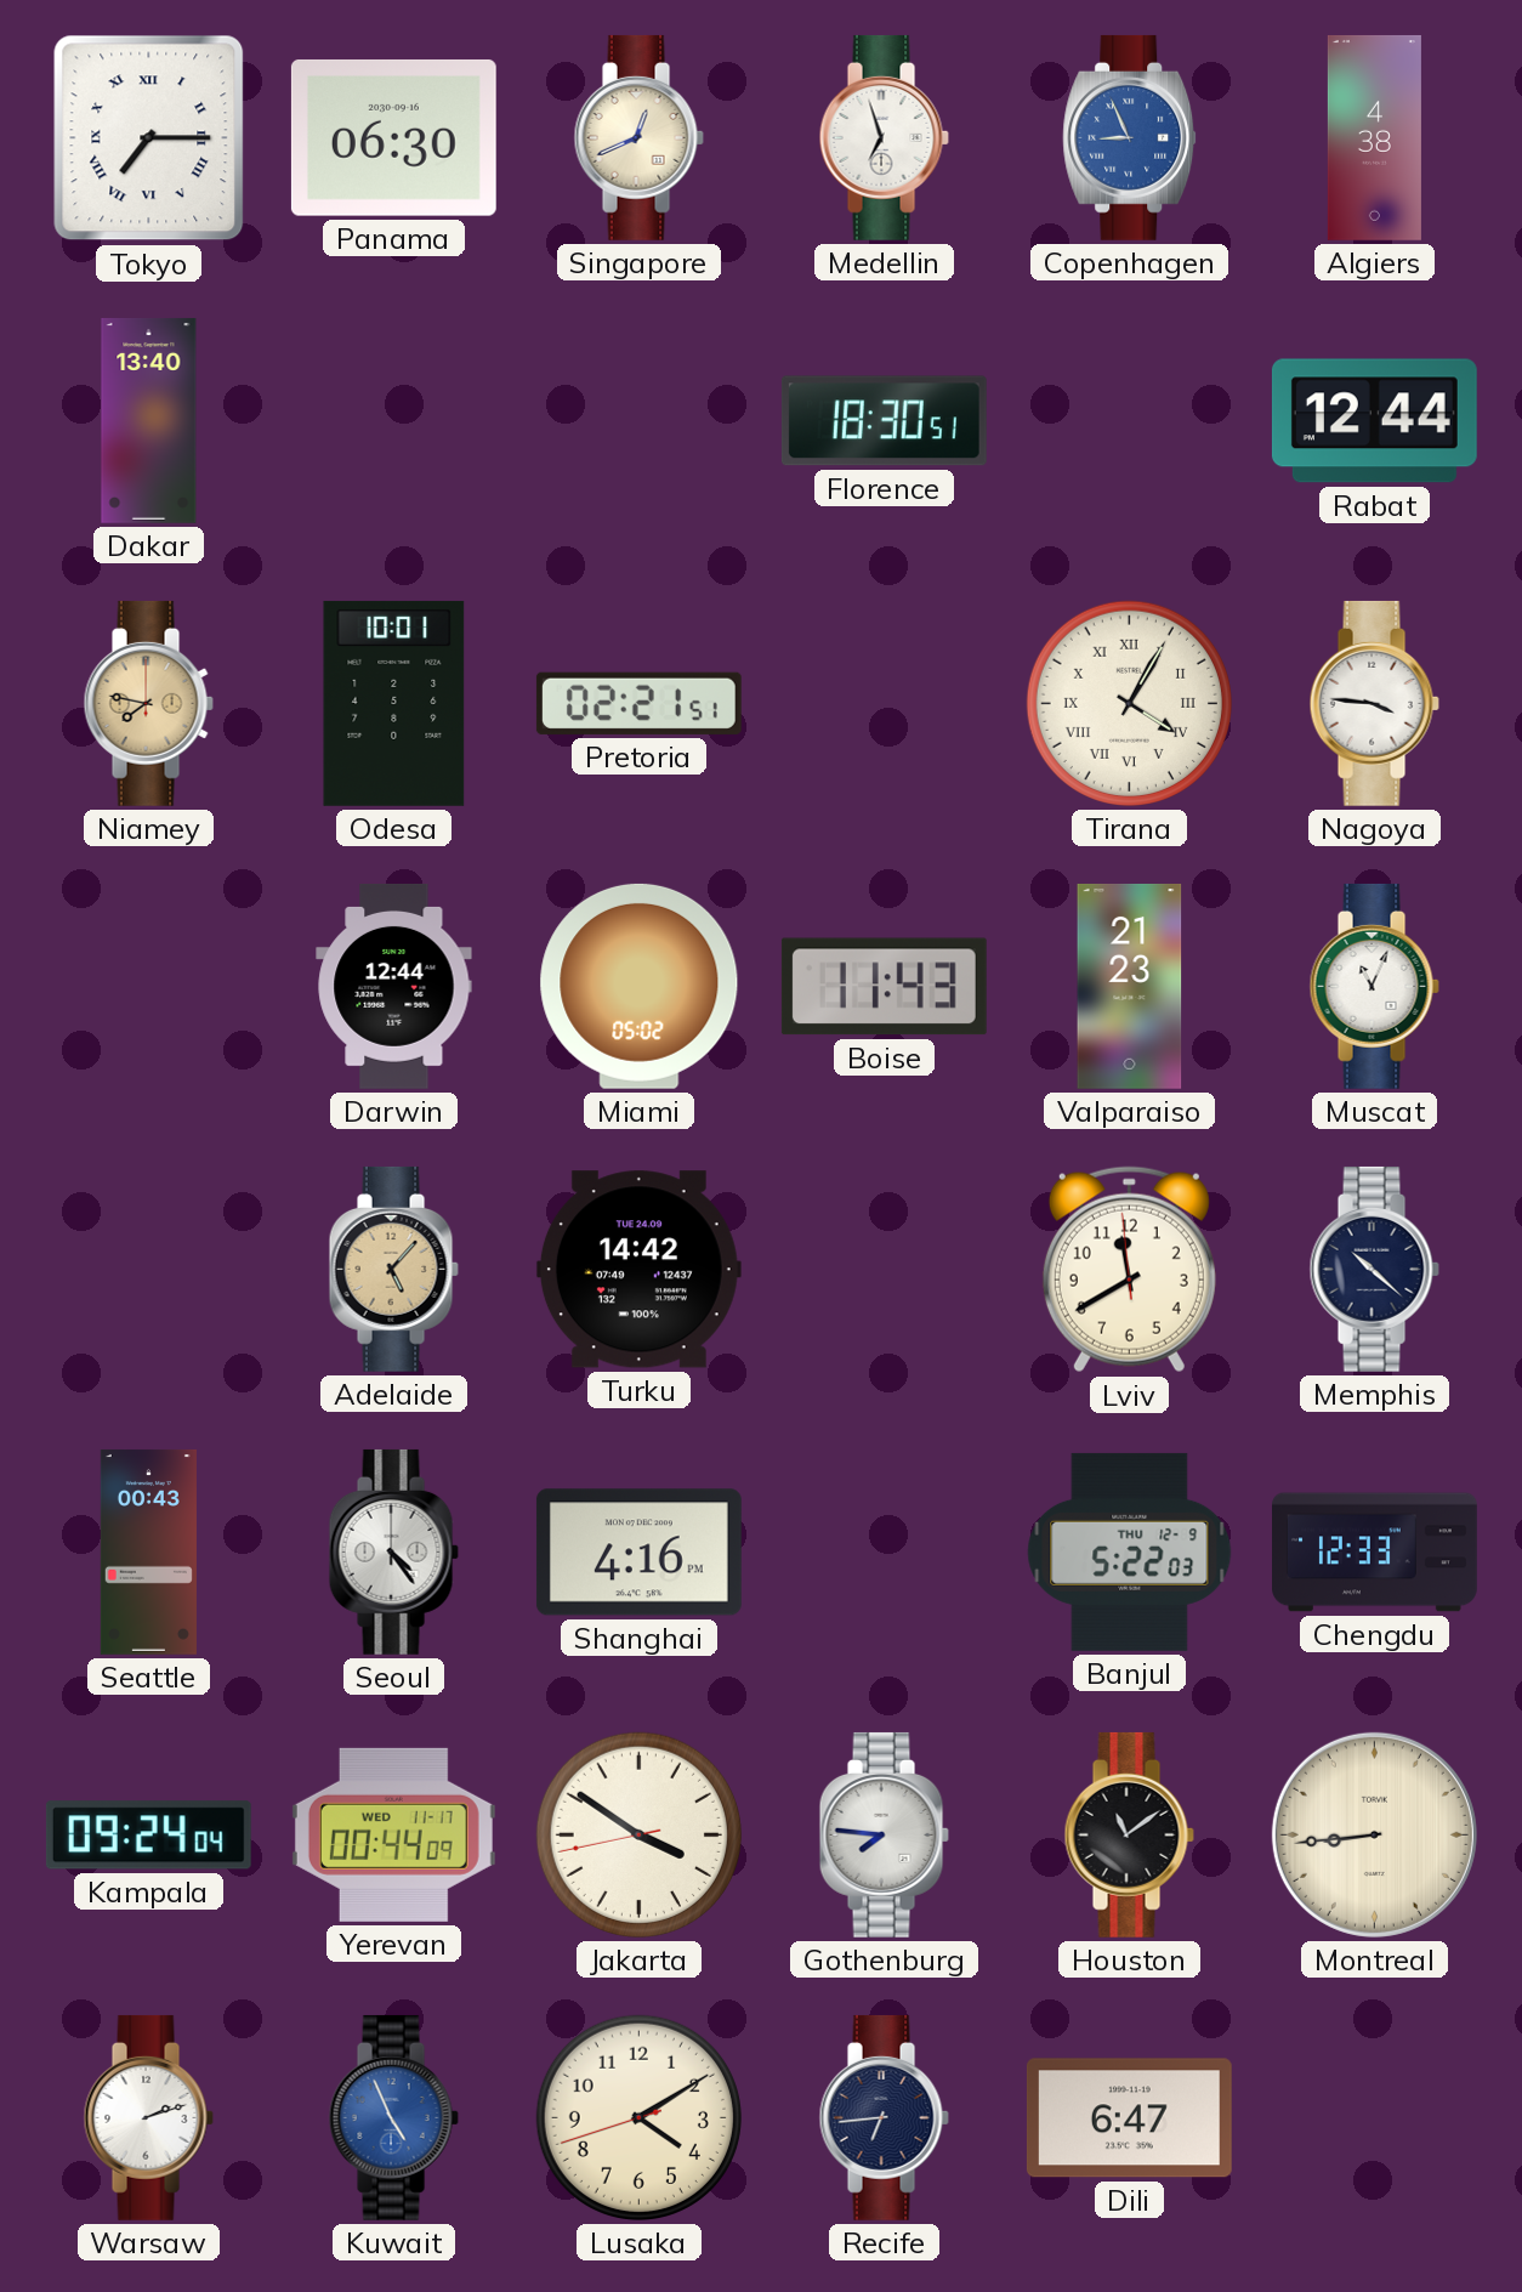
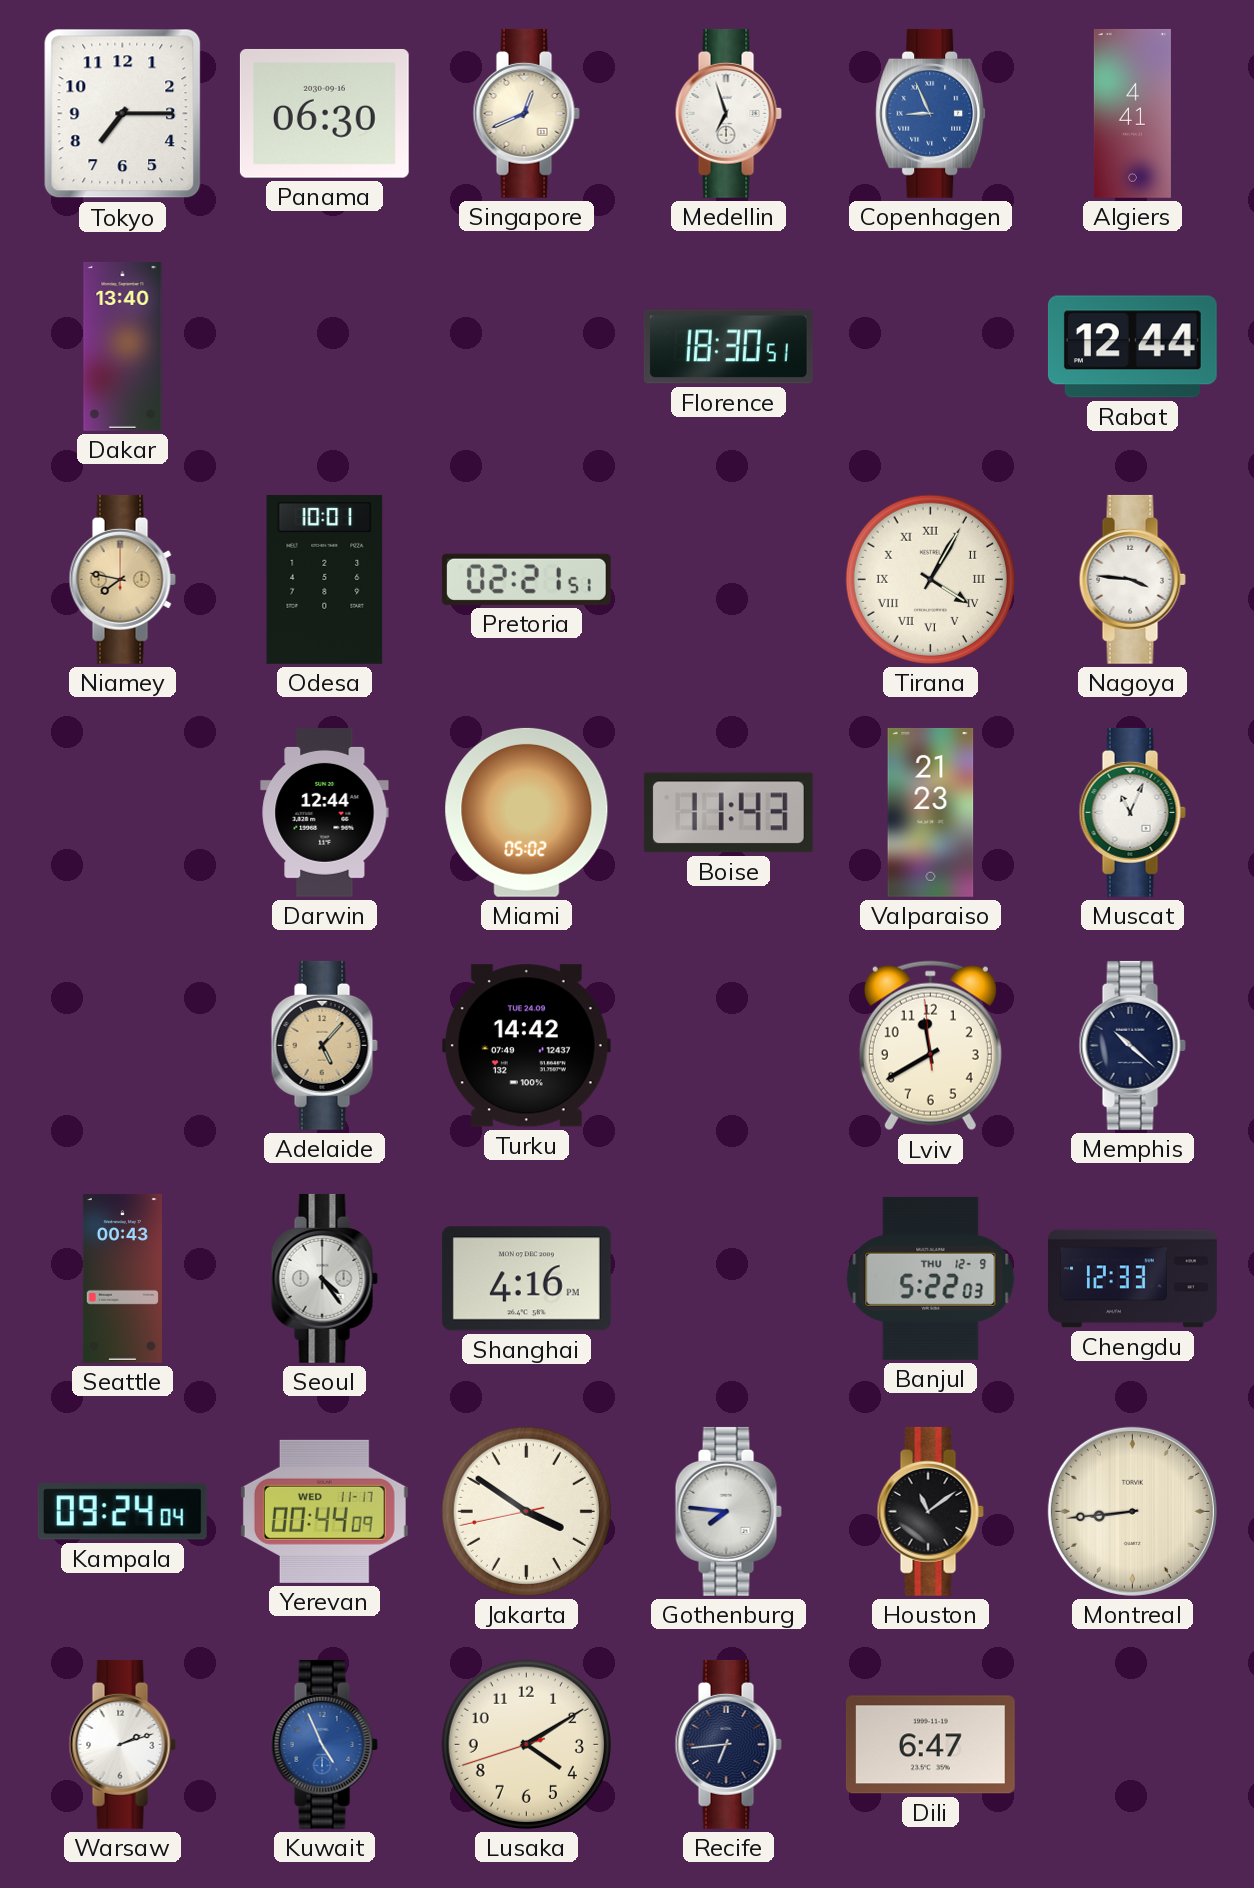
Tokyo numerals: Roman -> Arabic
Algiers: 4:38 -> 4:41
